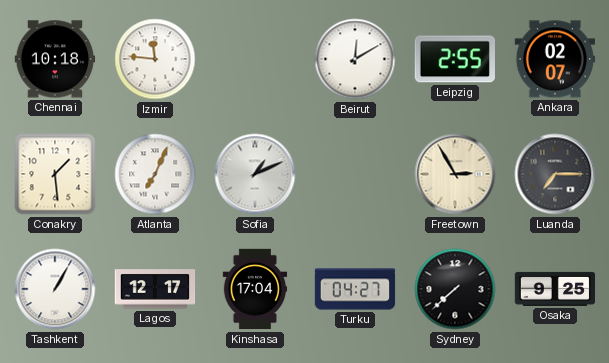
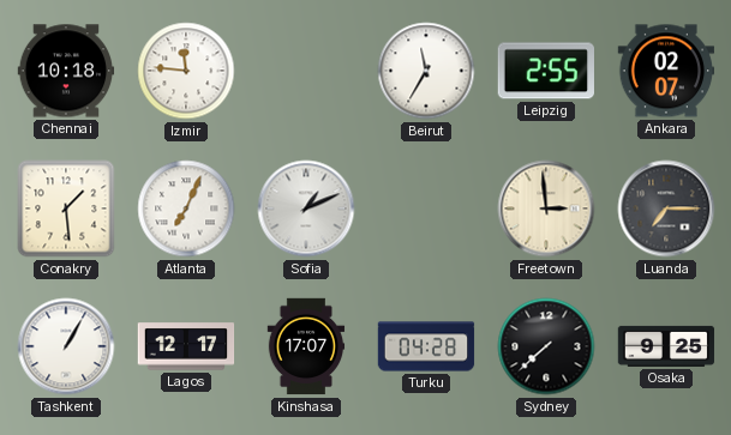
Beirut: 12:10 -> 11:35
Freetown: 2:55 -> 2:59
Kinshasa: 17:04 -> 17:07
Turku: 04:27 -> 04:28
